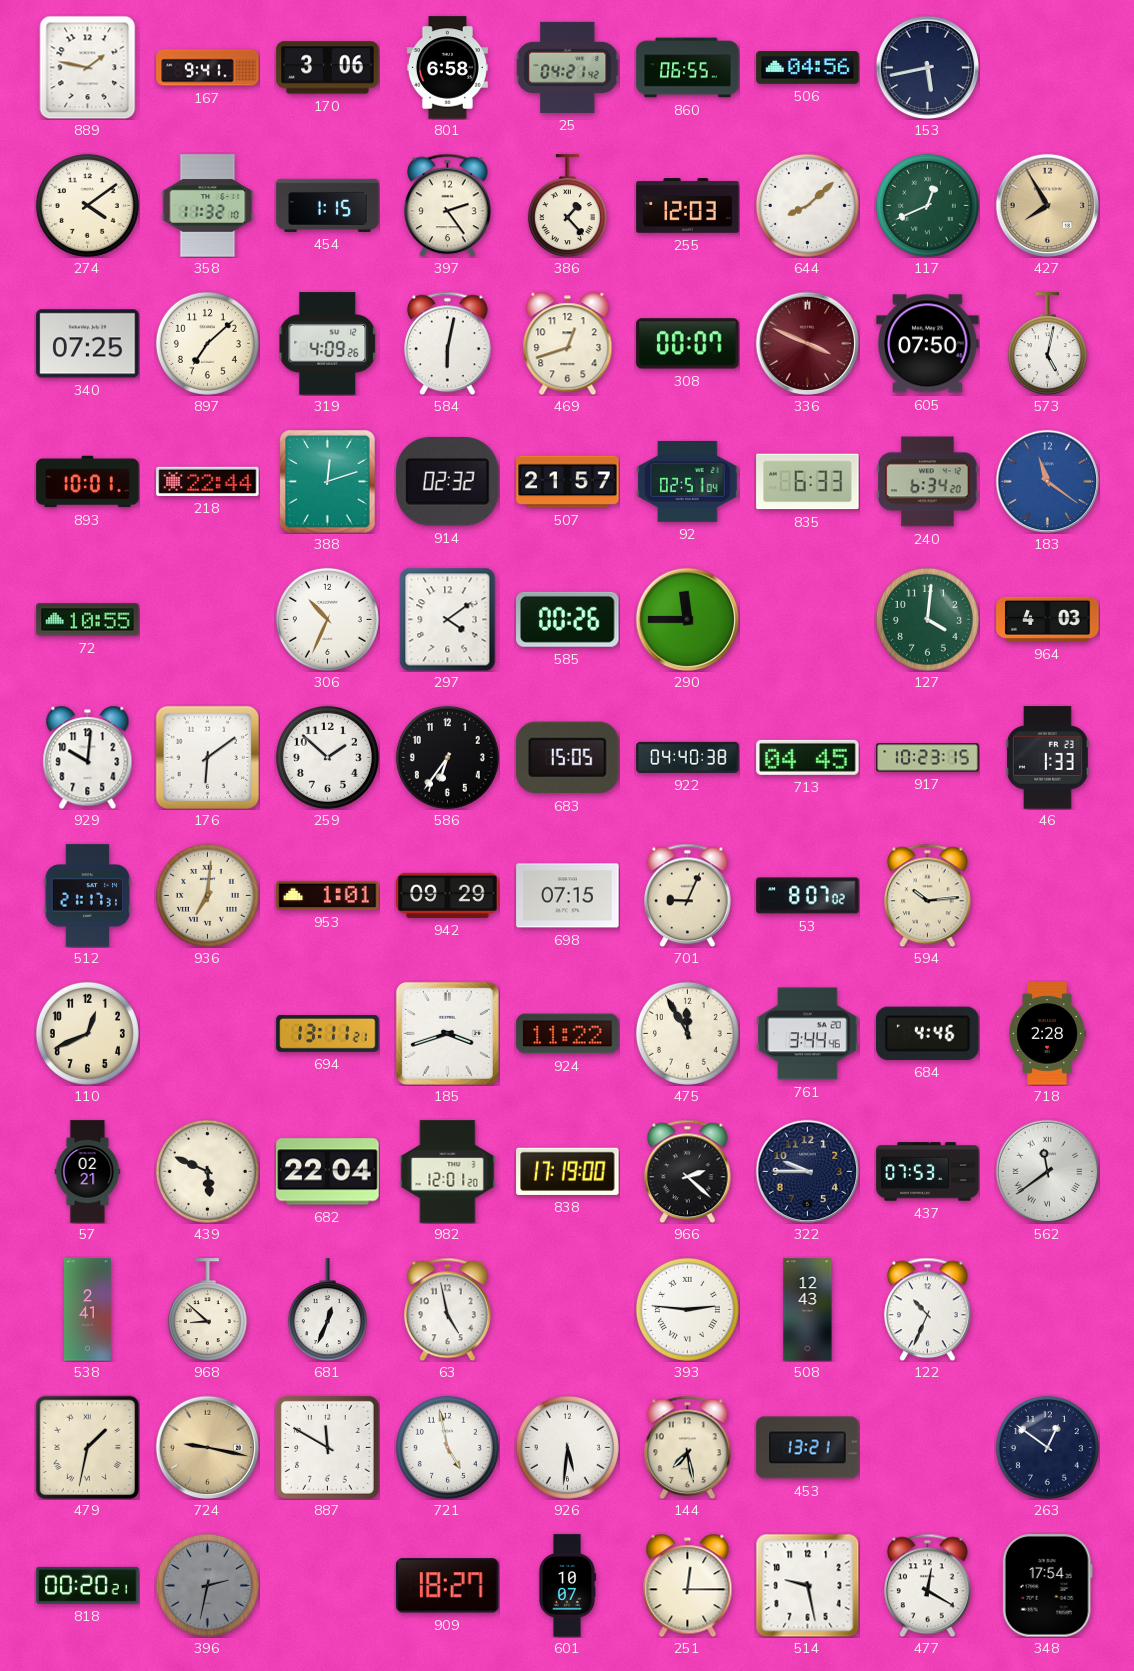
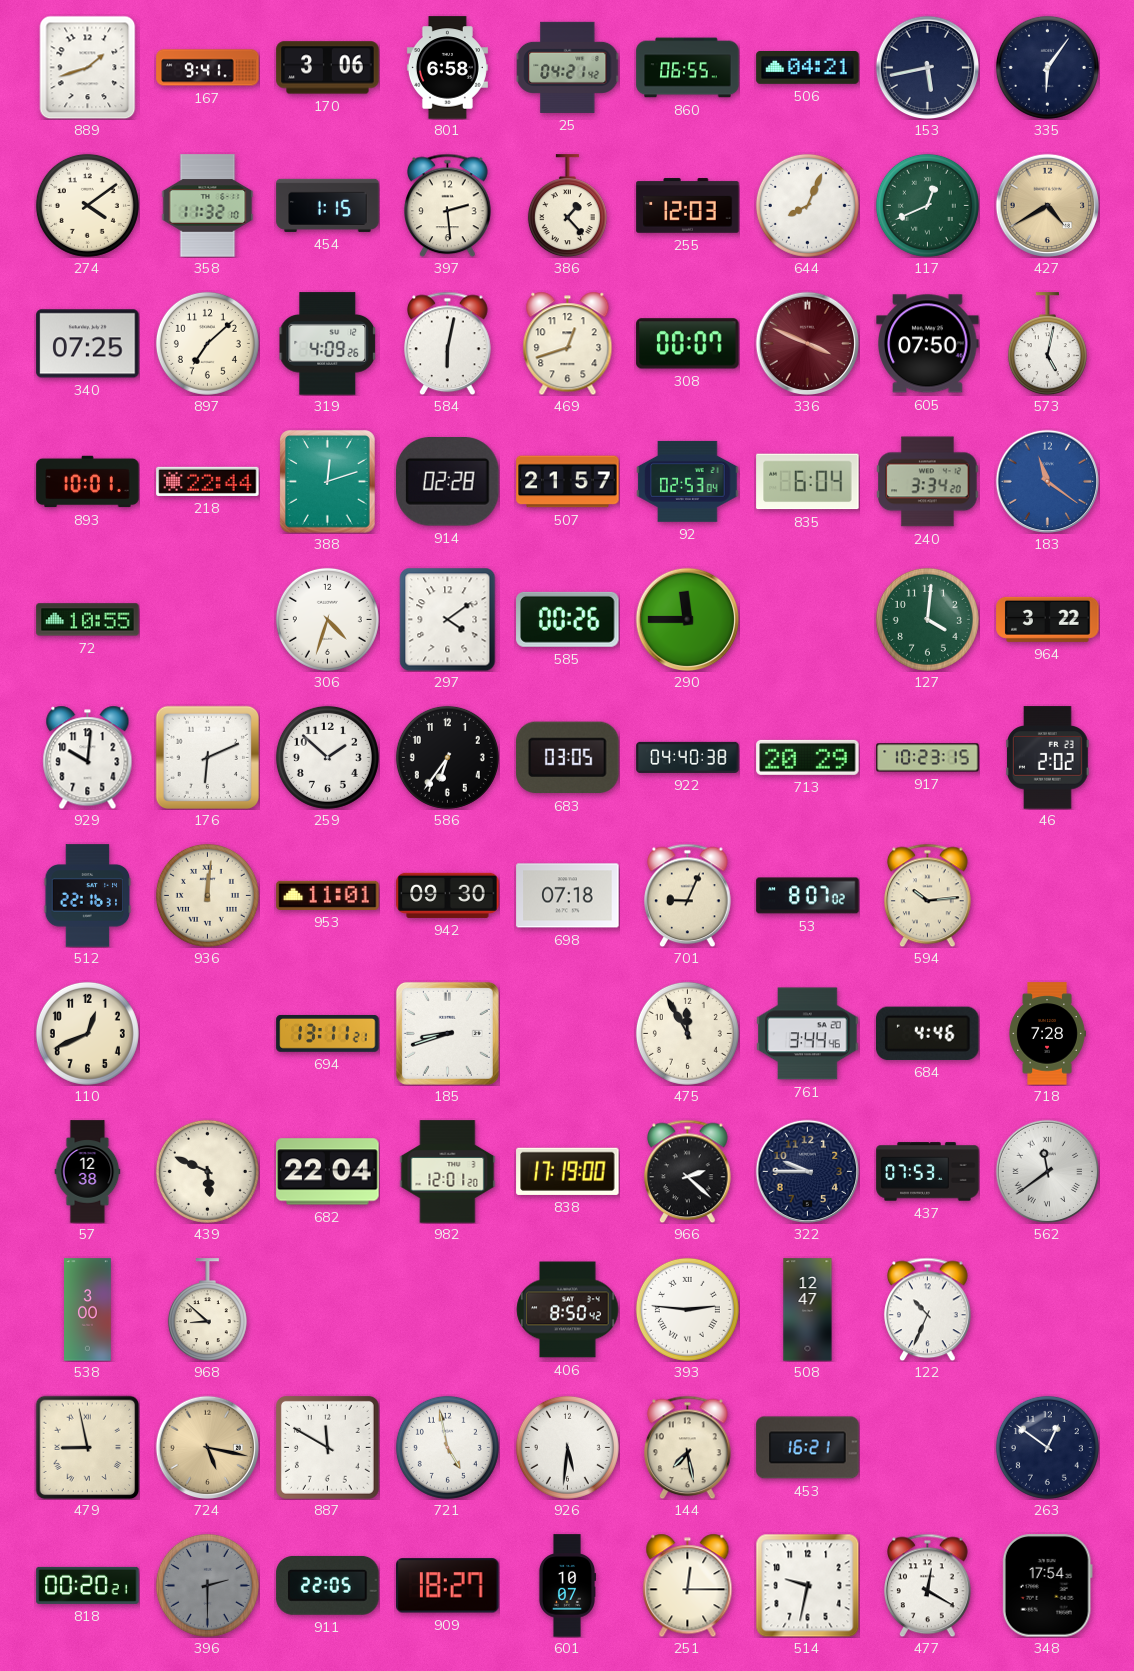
889: 1:47 -> 1:42
506: 04:56 -> 04:21
335: none -> 6:06
397: 2:24 -> 2:29
644: 8:08 -> 8:04
427: 7:55 -> 4:40
914: 02:32 -> 02:28
92: 02:51 -> 02:53
835: 6:33 -> 6:04
240: 6:34 -> 3:34
306: 10:34 -> 4:33
964: 4:03 -> 3:22
176: 6:09 -> 6:11
683: 15:05 -> 03:05
713: 04:45 -> 20:29
46: 1:33 -> 2:02
512: 21:17 -> 22:16
936: 7:01 -> 12:01
953: 1:01 -> 11:01
942: 09:29 -> 09:30
698: 07:15 -> 07:18
185: 3:42 -> 8:42
924: 11:22 -> none
718: 2:28 -> 7:28
57: 02:21 -> 12:38
538: 2:41 -> 3:00
681: 12:34 -> none
63: 4:58 -> none
406: none -> 8:50
508: 12:43 -> 12:47
479: 1:32 -> 8:58
724: 9:17 -> 5:17
453: 13:21 -> 16:21
396: 2:32 -> 2:30
911: none -> 22:05
514: 9:28 -> 9:32
